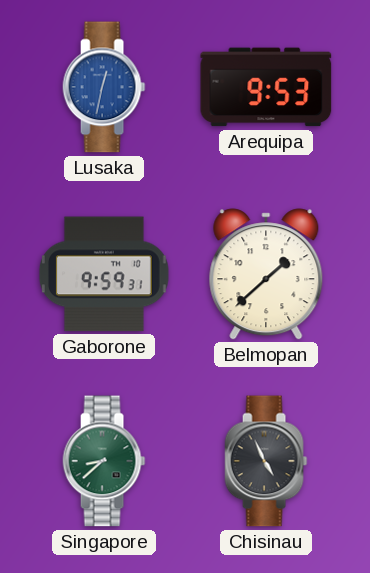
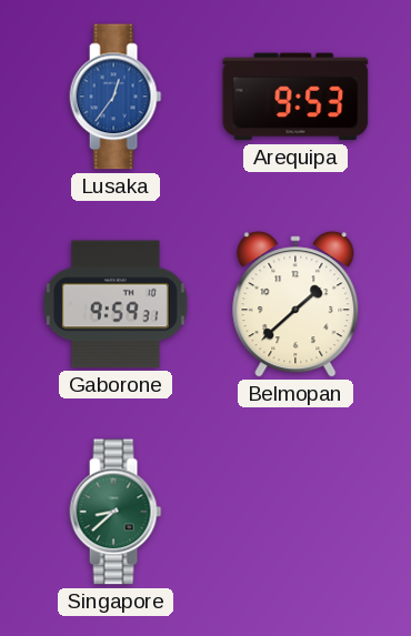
Lusaka: 12:32 -> 12:36
Chisinau: 4:56 -> none
